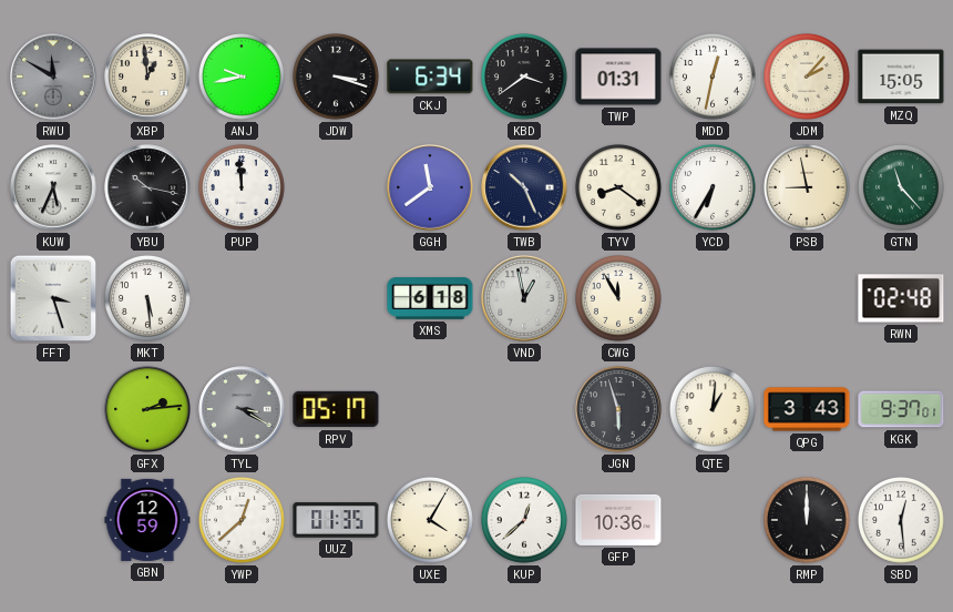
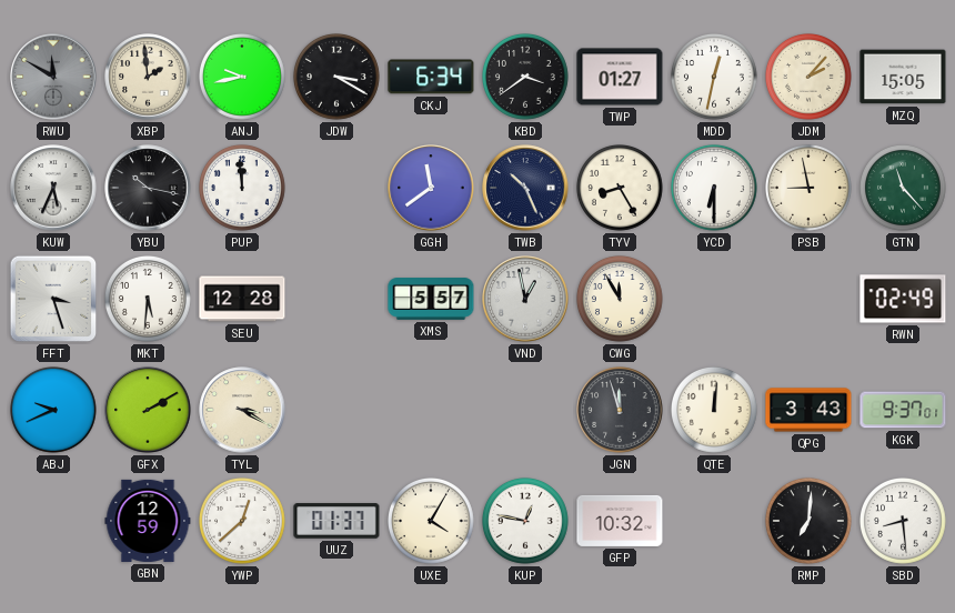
XBP: 12:59 -> 1:59
JDW: 3:18 -> 3:20
TWP: 01:31 -> 01:27
TYV: 8:21 -> 8:25
YCD: 6:35 -> 6:30
MKT: 5:29 -> 5:31
SEU: none -> 12:28
XMS: 6:18 -> 5:57
RWN: 02:48 -> 02:49
ABJ: none -> 9:41
GFX: 2:14 -> 2:10
TYL dial: grey -> cream
RPV: 05:17 -> none
JGN: 5:57 -> 11:57
QTE: 1:01 -> 12:01
UUZ: 01:35 -> 01:37
KUP: 12:38 -> 12:47
GFP: 10:36 -> 10:32
RMP: 12:00 -> 7:01
SBD: 12:29 -> 8:29
